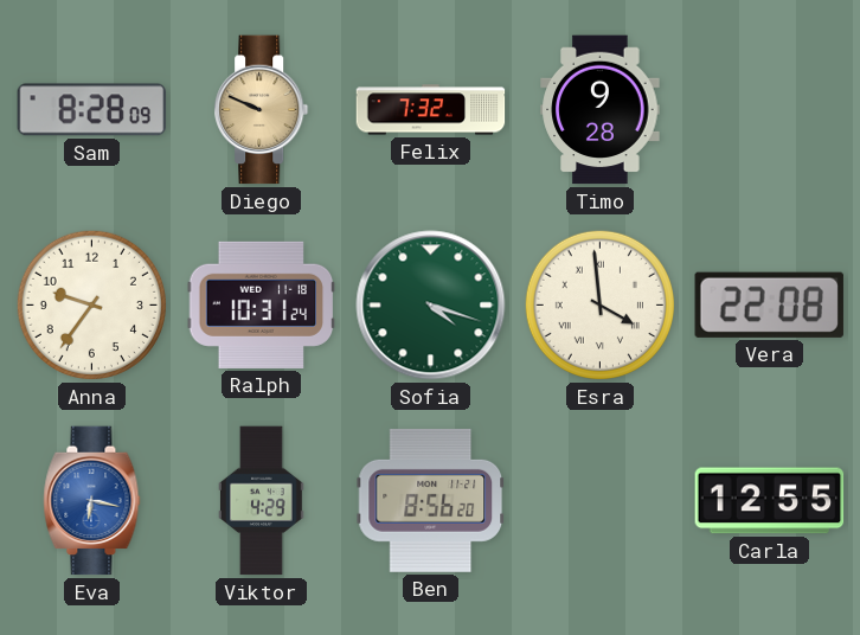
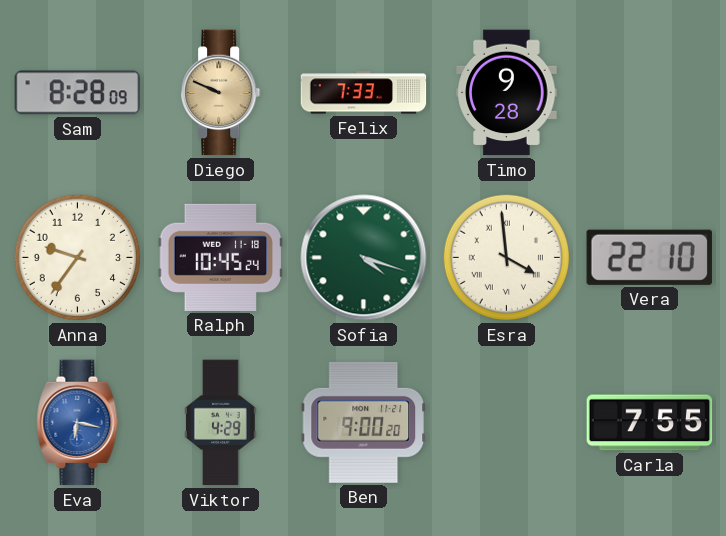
Felix: 7:32 -> 7:33
Ralph: 10:31 -> 10:45
Vera: 22:08 -> 22:10
Ben: 8:56 -> 9:00
Carla: 12:55 -> 7:55
